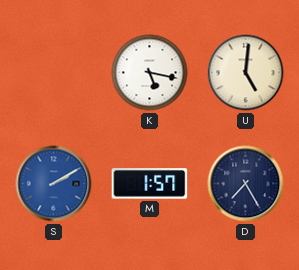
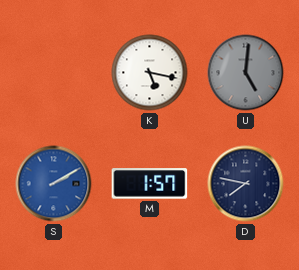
U dial: cream -> grey
D: 7:25 -> 7:47
